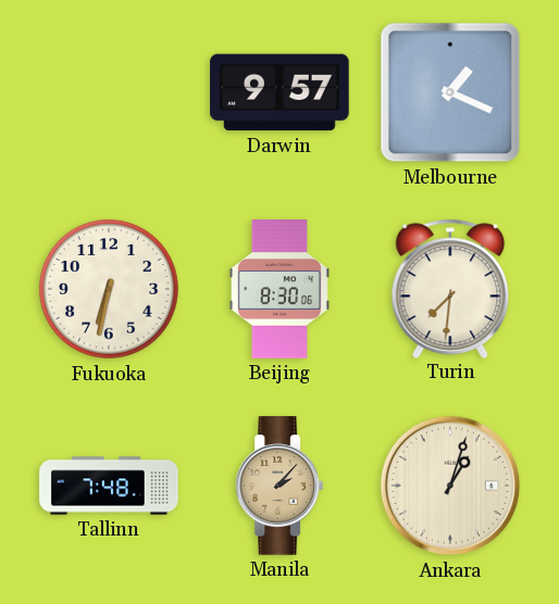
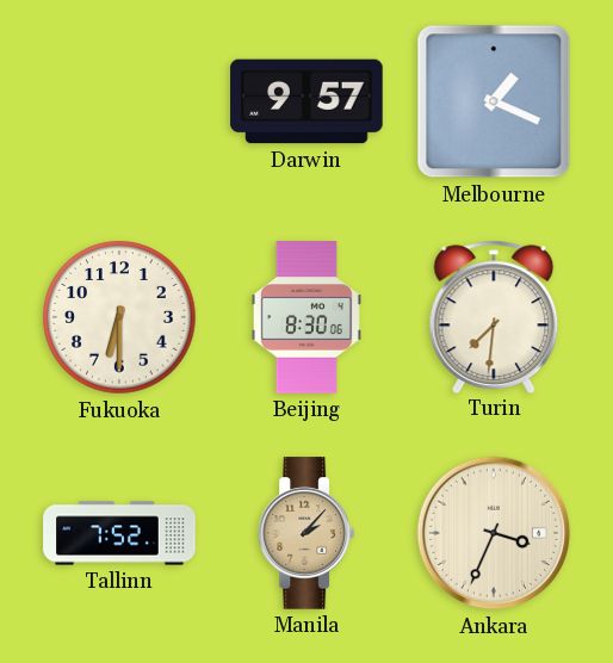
Fukuoka: 6:32 -> 6:30
Tallinn: 7:48 -> 7:52
Ankara: 1:03 -> 3:34
